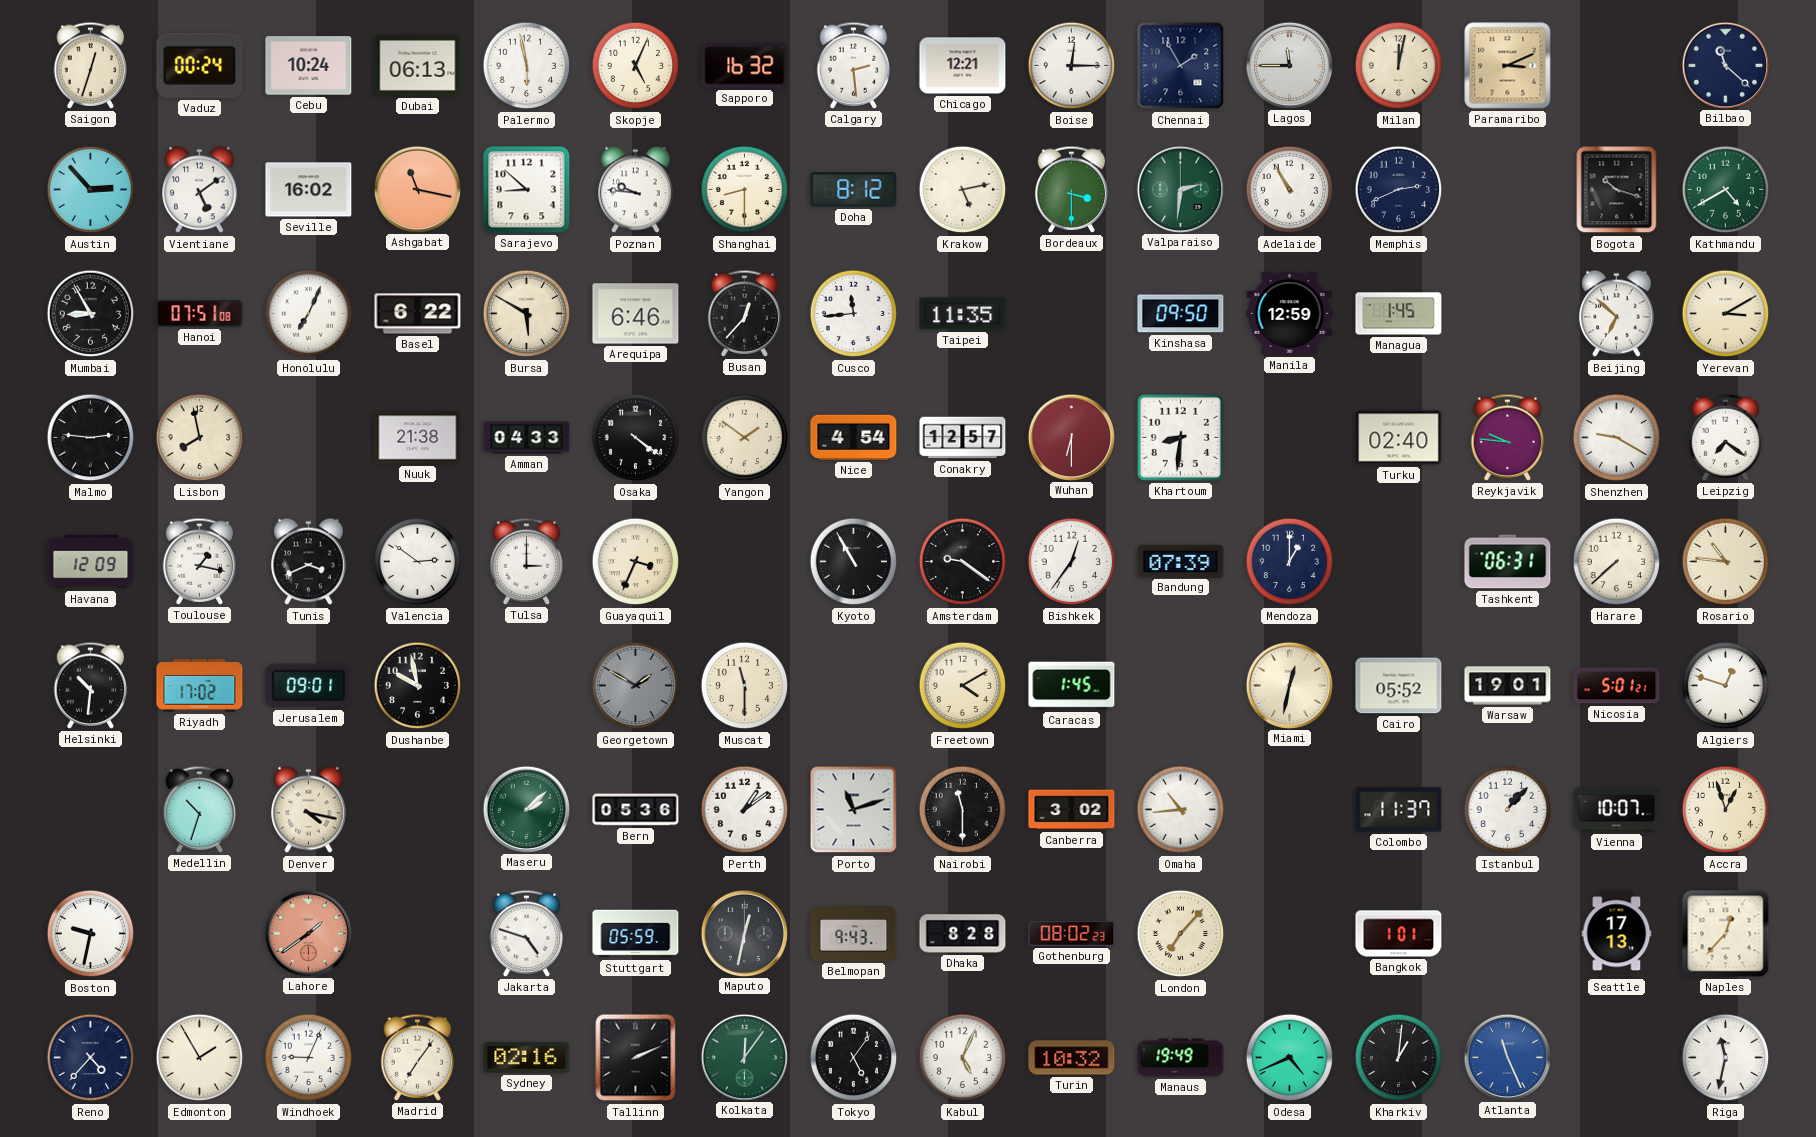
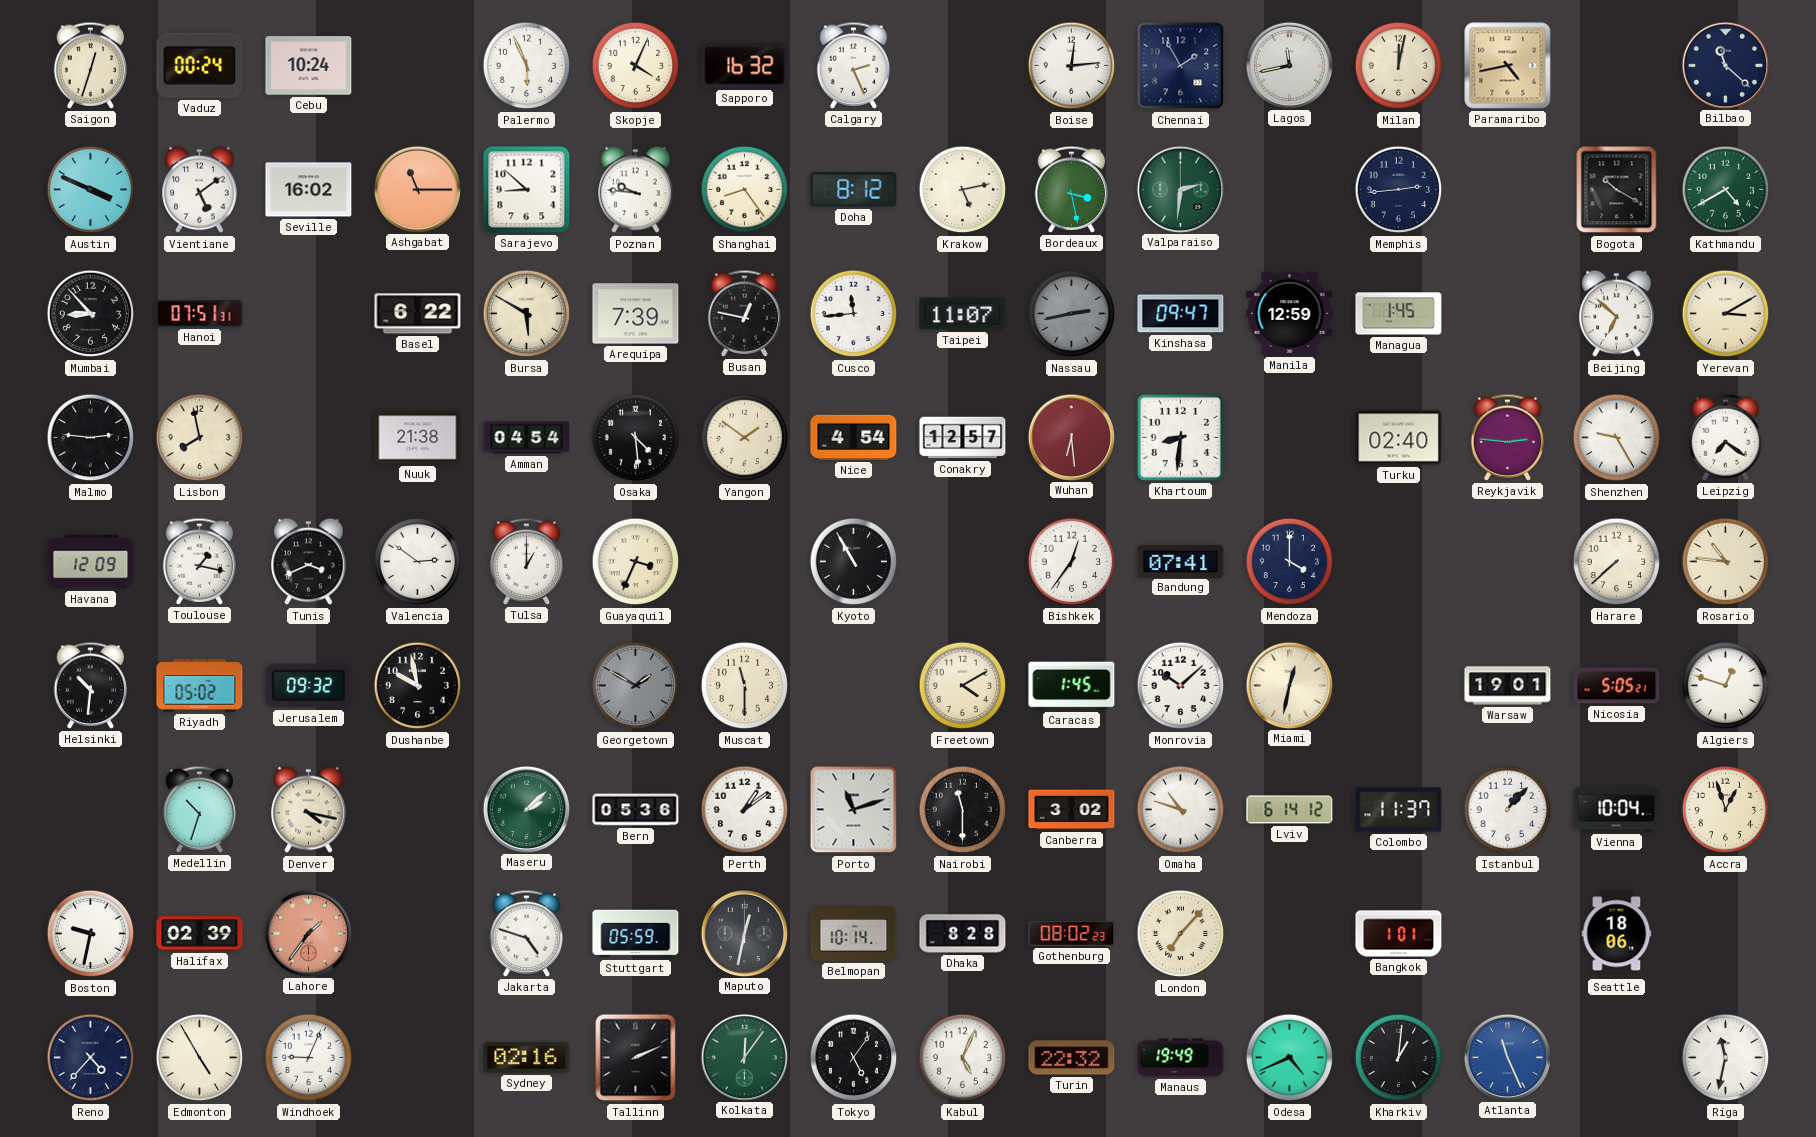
Dubai: 06:13 -> none
Palermo: 5:58 -> 5:56
Skopje: 5:04 -> 4:04
Calgary: 2:29 -> 2:26
Chicago: 12:21 -> none
Boise: 12:15 -> 12:14
Lagos: 11:45 -> 11:43
Paramaribo: 3:11 -> 4:43
Austin: 2:53 -> 3:49
Ashgabat: 11:17 -> 11:15
Shanghai: 8:30 -> 8:24
Bordeaux: 3:30 -> 3:28
Adelaide: 10:55 -> none
Memphis: 2:41 -> 2:44
Bogota: 10:18 -> 10:20
Mumbai: 8:55 -> 8:53
Hanoi: 07:51:08 -> 07:51:31
Honolulu: 7:04 -> none
Arequipa: 6:46 -> 7:39
Busan: 12:37 -> 12:47
Taipei: 11:35 -> 11:07
Nassau: none -> 2:43
Kinshasa: 09:50 -> 09:47
Amman: 04:33 -> 04:54
Osaka: 4:21 -> 4:29
Wuhan: 6:30 -> 6:29
Reykjavik: 9:46 -> 2:46
Shenzhen: 9:20 -> 9:25
Tulsa: 3:00 -> 1:00
Amsterdam: 9:21 -> none
Bandung: 07:39 -> 07:41
Mendoza: 1:00 -> 4:00
Tashkent: 06:31 -> none
Riyadh: 17:02 -> 05:02
Jerusalem: 09:01 -> 09:32
Monrovia: none -> 10:08
Cairo: 05:52 -> none
Nicosia: 5:01 -> 5:05
Omaha: 10:44 -> 10:48
Lviv: none -> 6:14
Vienna: 10:07 -> 10:04
Halifax: none -> 02:39
Lahore: 1:39 -> 1:36
Belmopan: 9:43 -> 10:14
Seattle: 17:13 -> 18:06
Naples: 12:37 -> none
Edmonton: 1:55 -> 4:55
Madrid: 7:06 -> none
Turin: 10:32 -> 22:32
